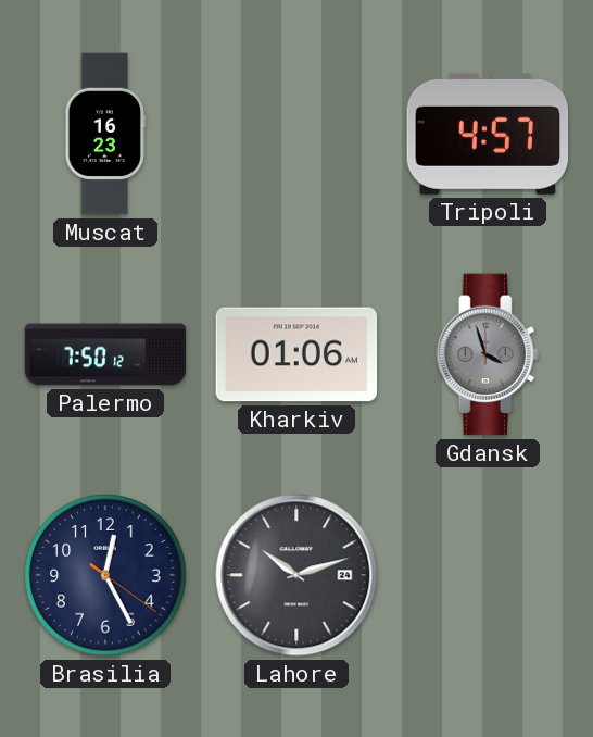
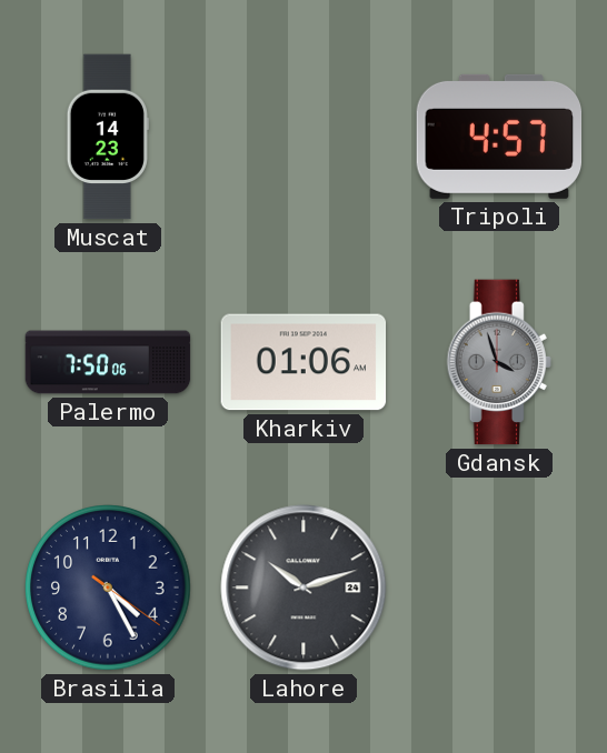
Muscat: 16:23 -> 14:23
Palermo: 7:50:12 -> 7:50:06
Brasilia: 12:25 -> 4:25
